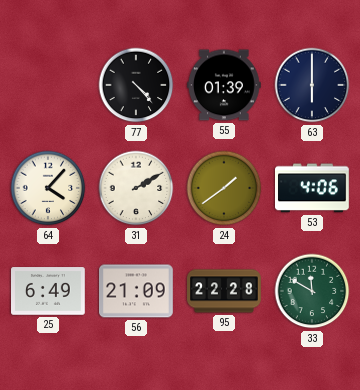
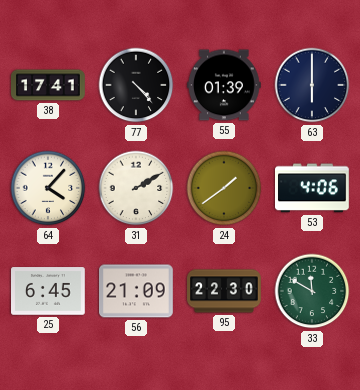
38: none -> 17:41
25: 6:49 -> 6:45
95: 22:28 -> 22:30
